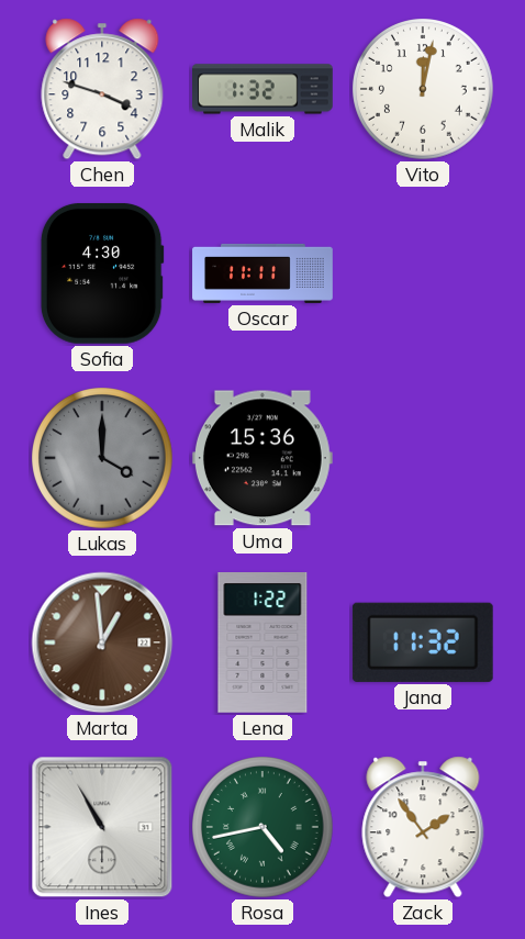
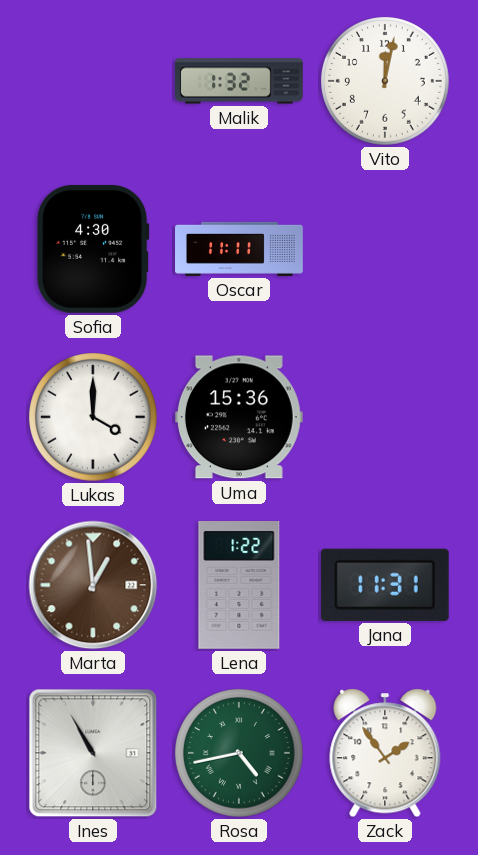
Chen: 3:48 -> none
Lukas dial: grey -> white
Jana: 11:32 -> 11:31
